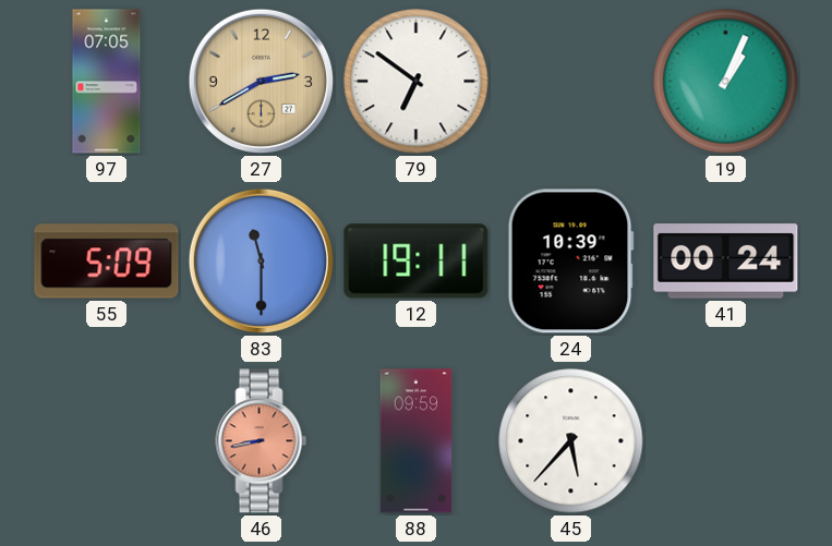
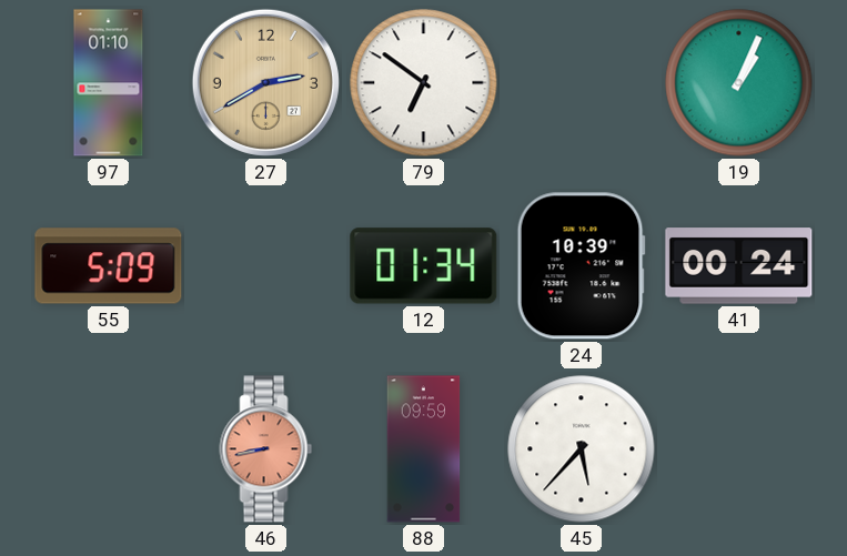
97: 07:05 -> 01:10
83: 11:30 -> none
12: 19:11 -> 01:34
